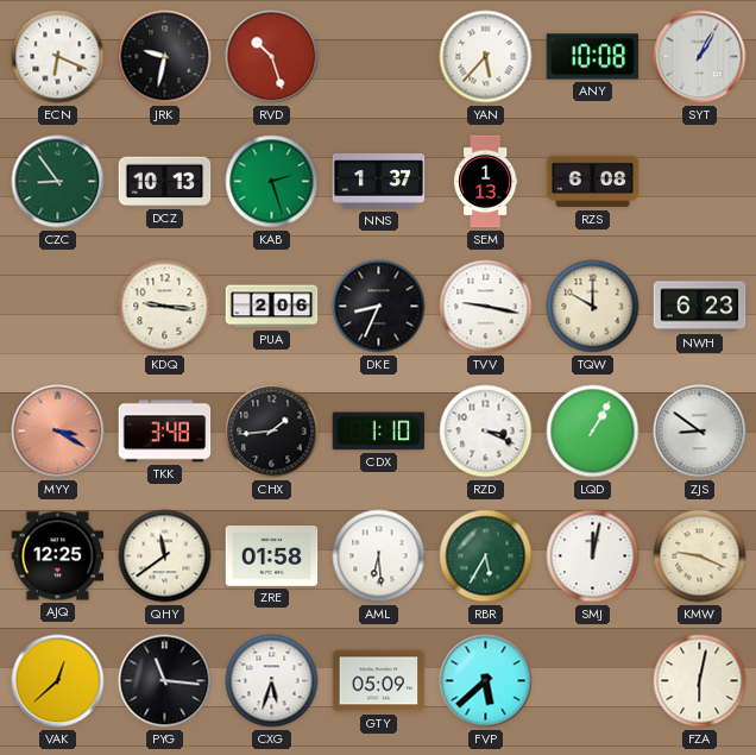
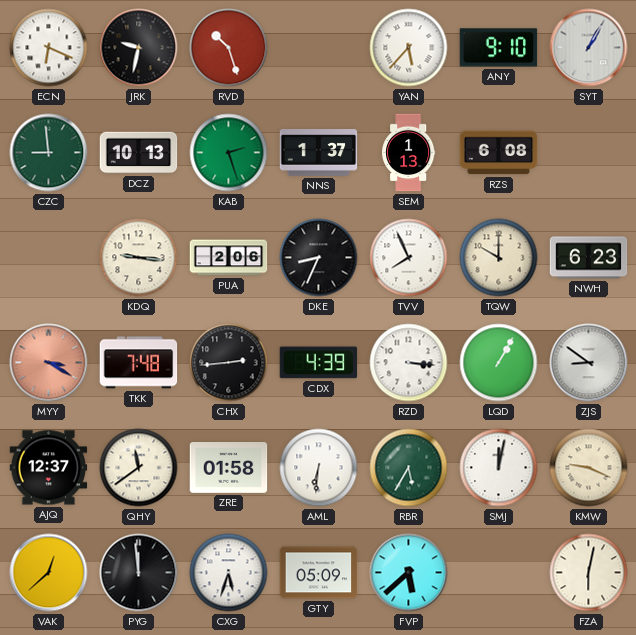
ANY: 10:08 -> 9:10
CZC: 8:54 -> 8:59
TVV: 9:17 -> 7:56
TKK: 3:48 -> 7:48
CHX: 1:44 -> 2:44
CDX: 1:10 -> 4:39
RZD: 3:19 -> 3:16
AJQ: 12:25 -> 12:37
AML: 6:29 -> 6:31
PYG: 11:16 -> 11:59
